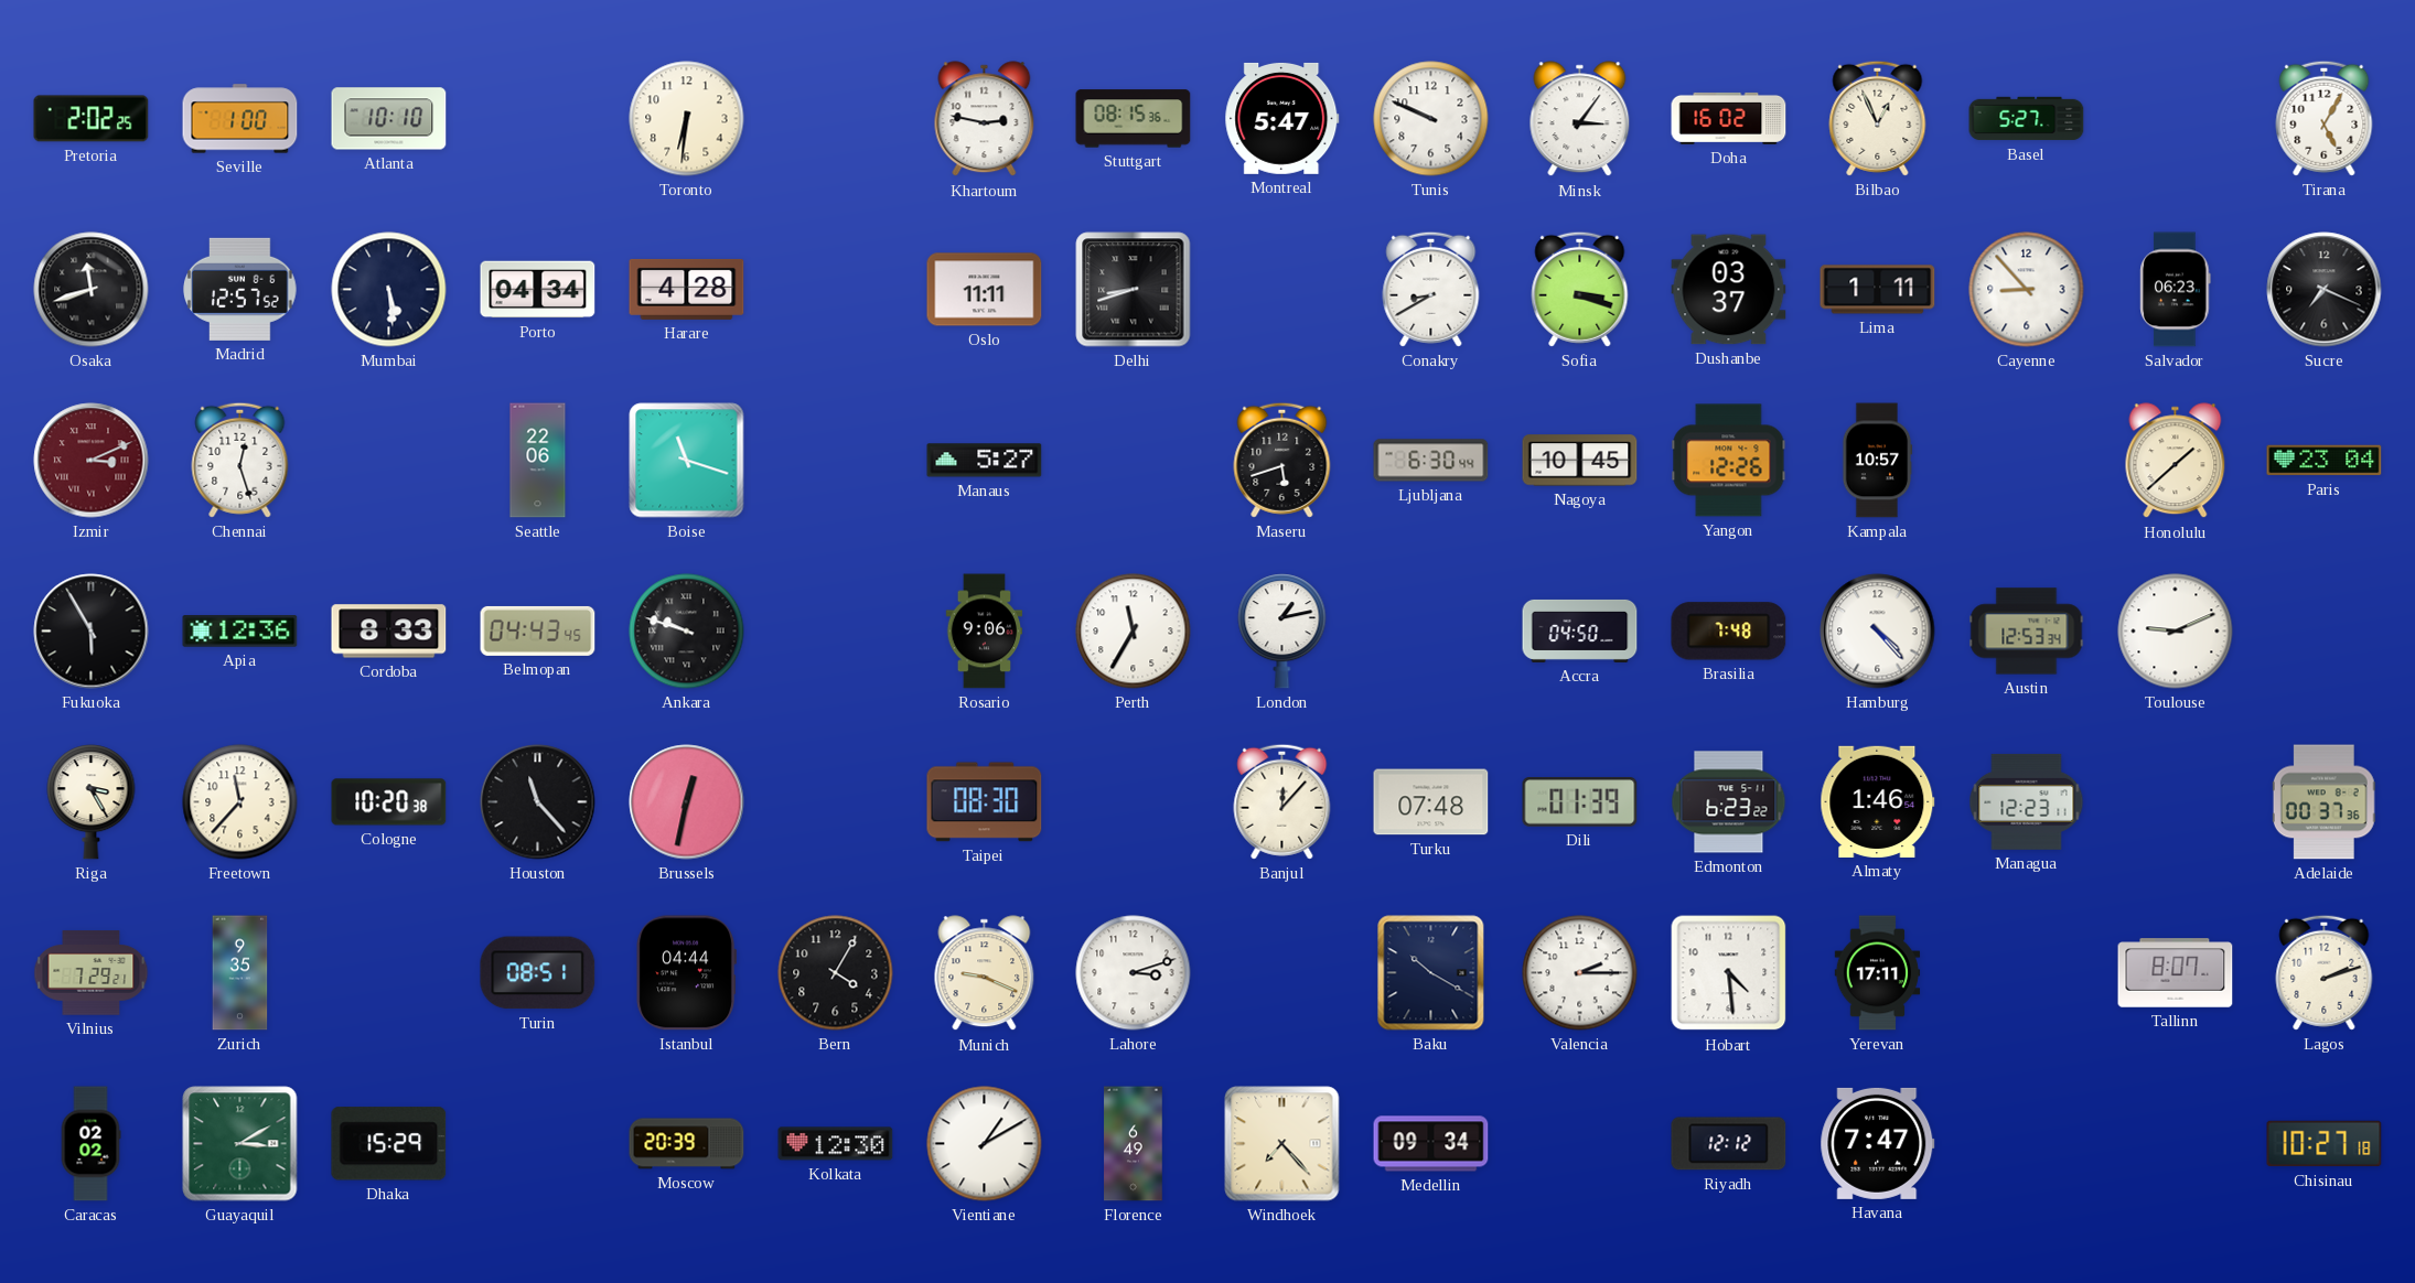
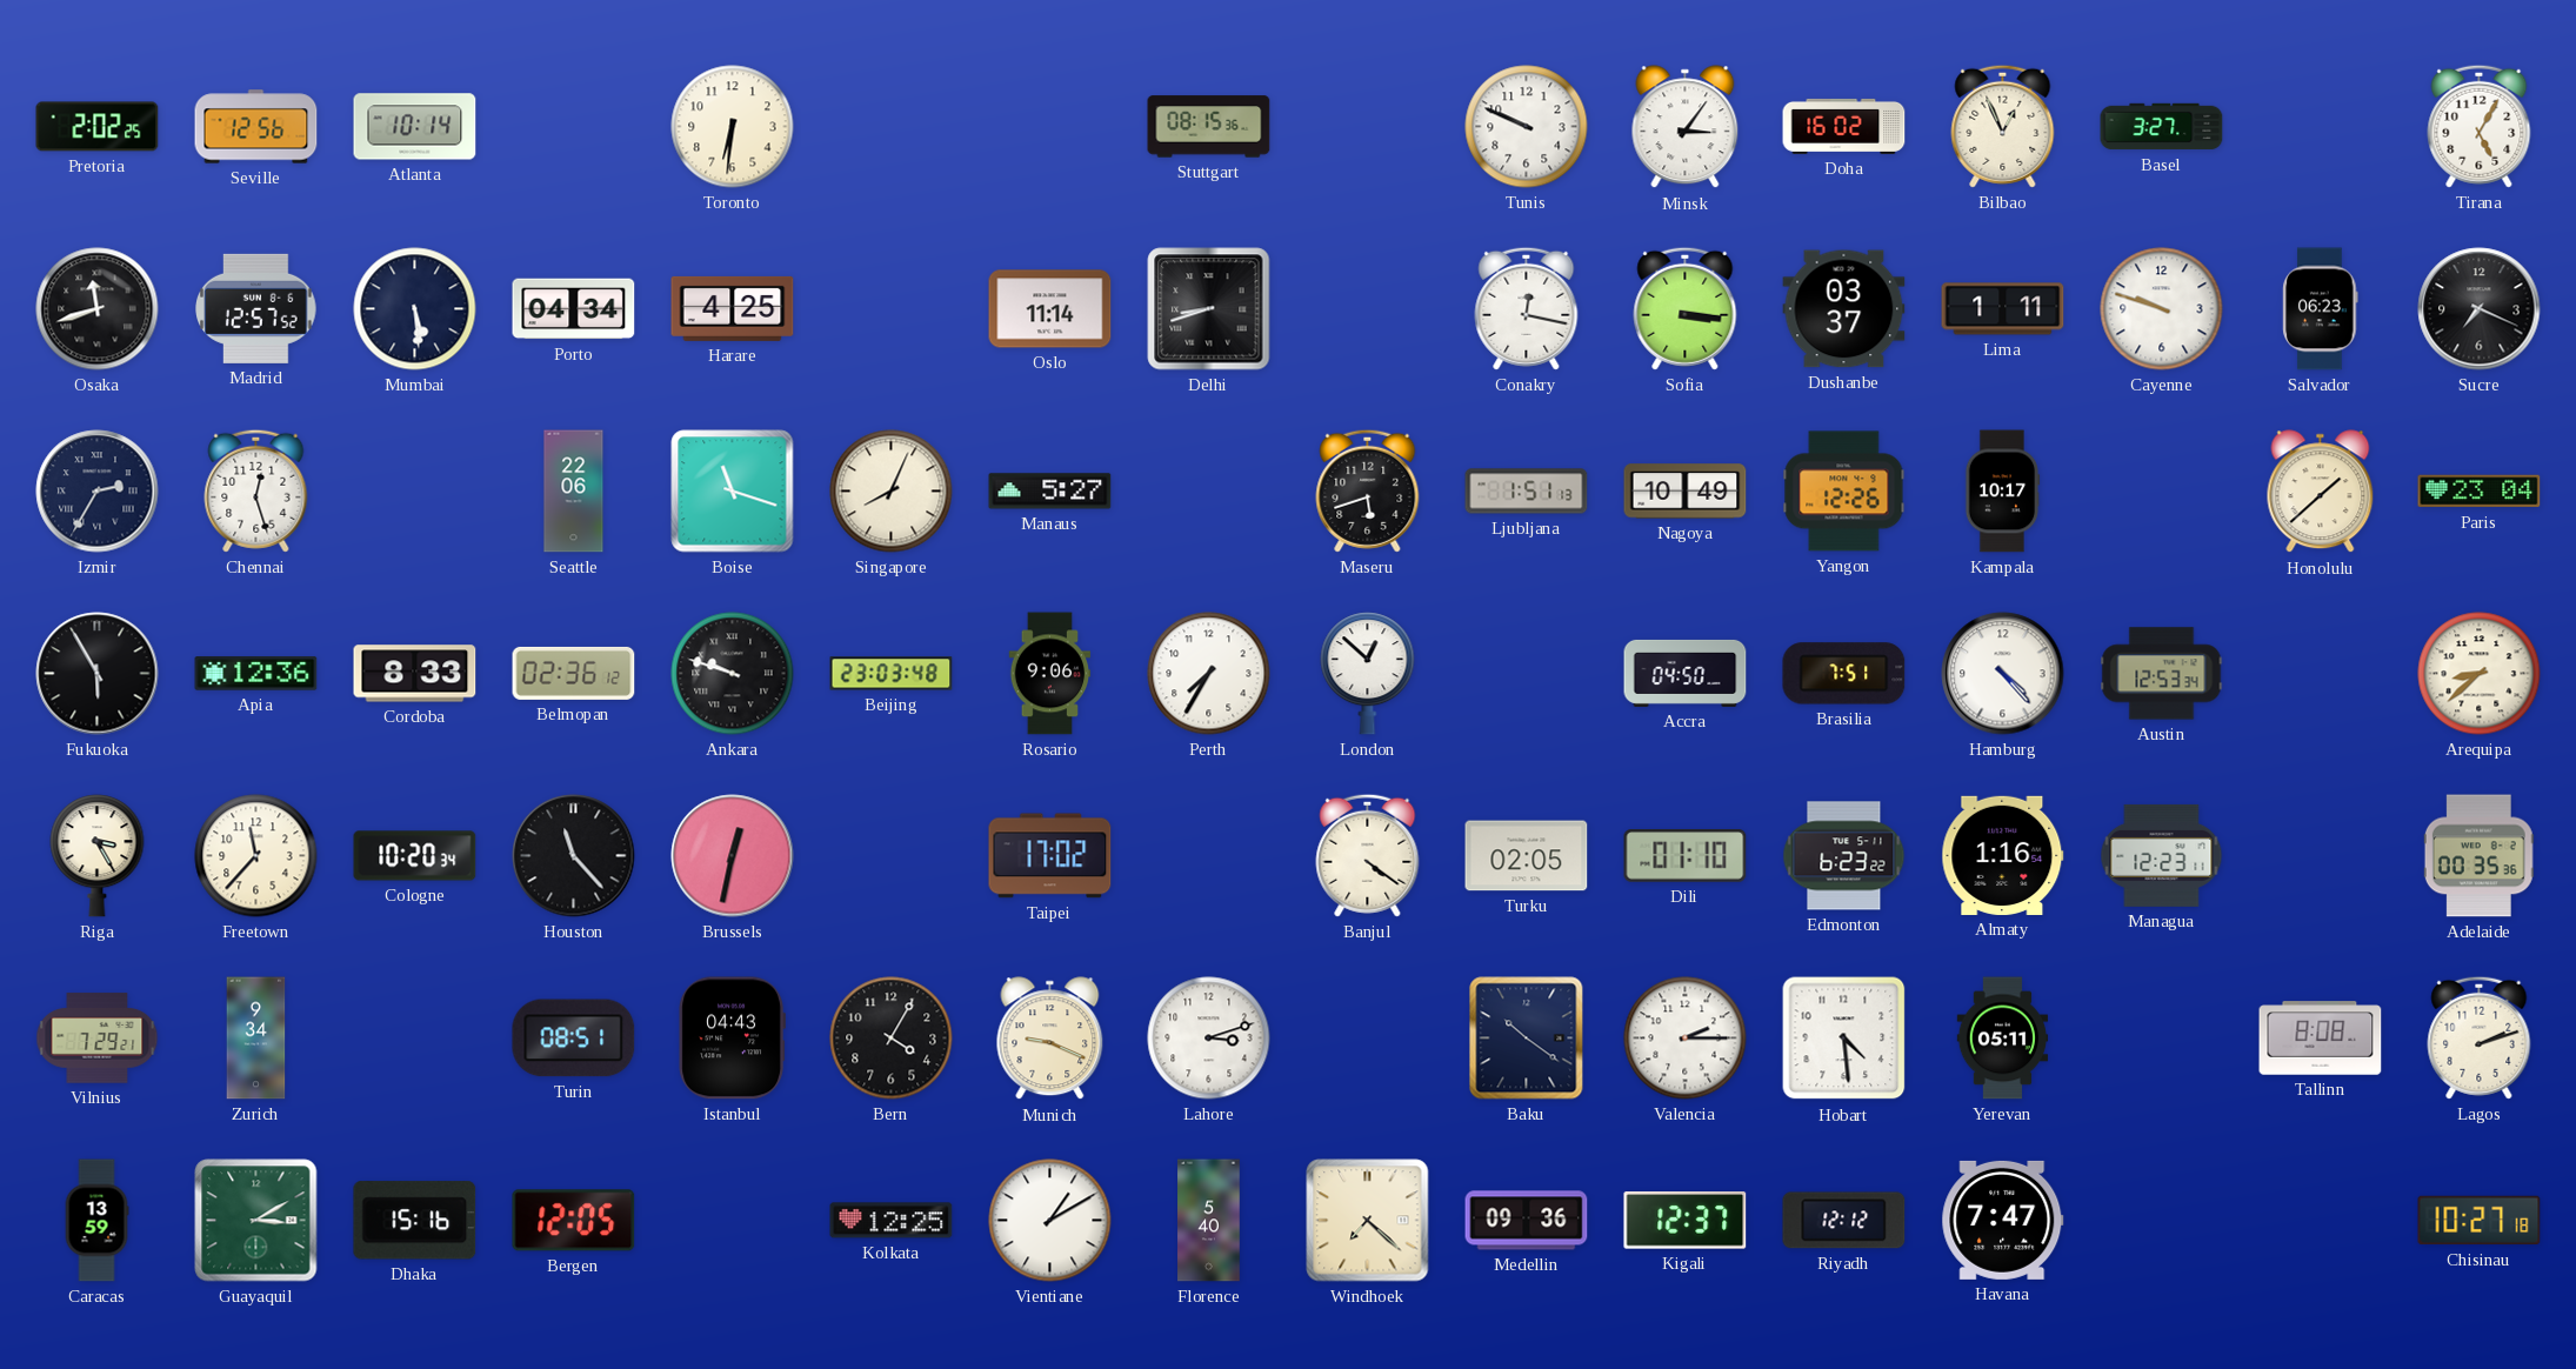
Seville: 1:00 -> 12:56
Atlanta: 10:10 -> 10:14
Khartoum: 2:47 -> none
Montreal: 5:47 -> none
Basel: 5:27 -> 3:27
Harare: 4:28 -> 4:25
Oslo: 11:11 -> 11:14
Conakry: 8:40 -> 12:17
Sofia: 3:18 -> 3:16
Cayenne: 8:53 -> 9:48
Izmir: 3:11 -> 2:35
Izmir dial: burgundy -> navy
Singapore: none -> 8:04
Ljubljana: 6:30 -> 1:51
Nagoya: 10:45 -> 10:49
Kampala: 10:57 -> 10:17
Belmopan: 04:43 -> 02:36
Beijing: none -> 23:03
Perth: 11:35 -> 7:35
London: 1:13 -> 12:52
Brasilia: 7:48 -> 7:51
Toulouse: 9:11 -> none
Arequipa: none -> 8:38
Cologne: 10:20:38 -> 10:20:34
Taipei: 08:30 -> 17:02
Banjul: 12:07 -> 4:21
Turku: 07:48 -> 02:05
Dili: 01:39 -> 01:10
Almaty: 1:46 -> 1:16
Adelaide: 00:37 -> 00:35
Zurich: 9:35 -> 9:34
Istanbul: 04:44 -> 04:43
Baku: 10:20 -> 10:21
Yerevan: 17:11 -> 05:11
Tallinn: 8:07 -> 8:08
Caracas: 02:02 -> 13:59
Dhaka: 15:29 -> 15:16
Bergen: none -> 12:05
Moscow: 20:39 -> none
Kolkata: 12:30 -> 12:25
Florence: 6:49 -> 5:40
Windhoek: 7:23 -> 7:22
Medellin: 09:34 -> 09:36
Kigali: none -> 12:37
